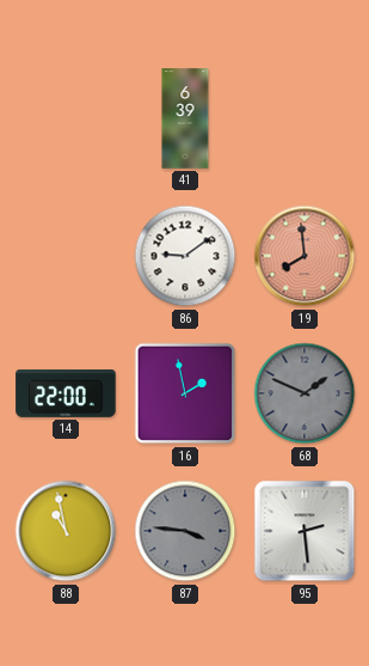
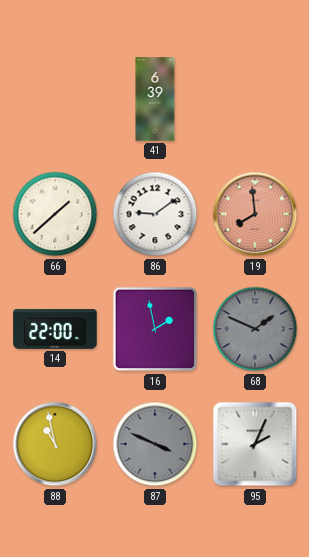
66: none -> 1:38
87: 3:46 -> 3:49
95: 2:29 -> 2:04
